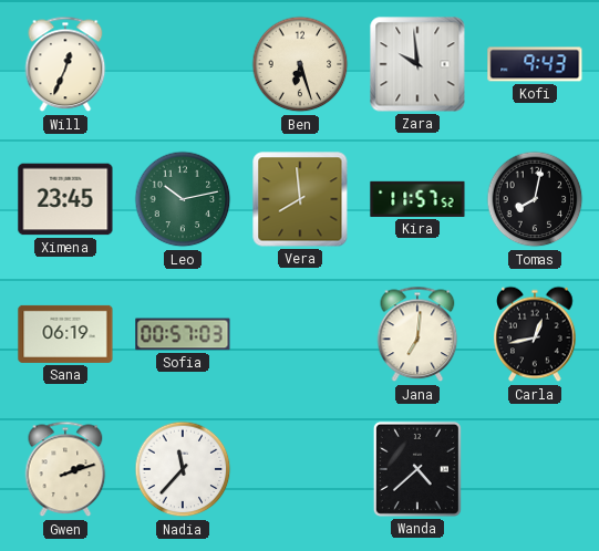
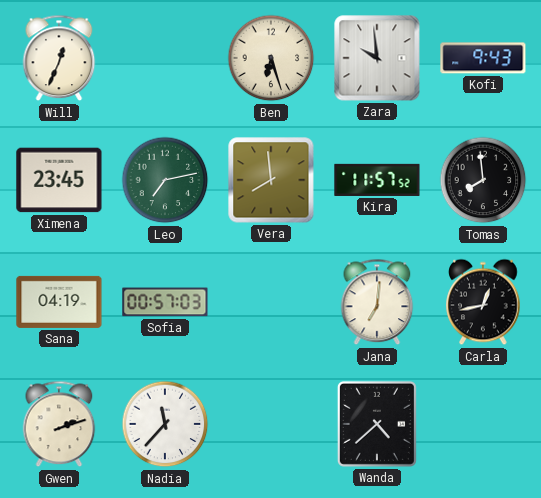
Leo: 10:13 -> 7:13
Tomas: 8:02 -> 7:59
Sana: 06:19 -> 04:19
